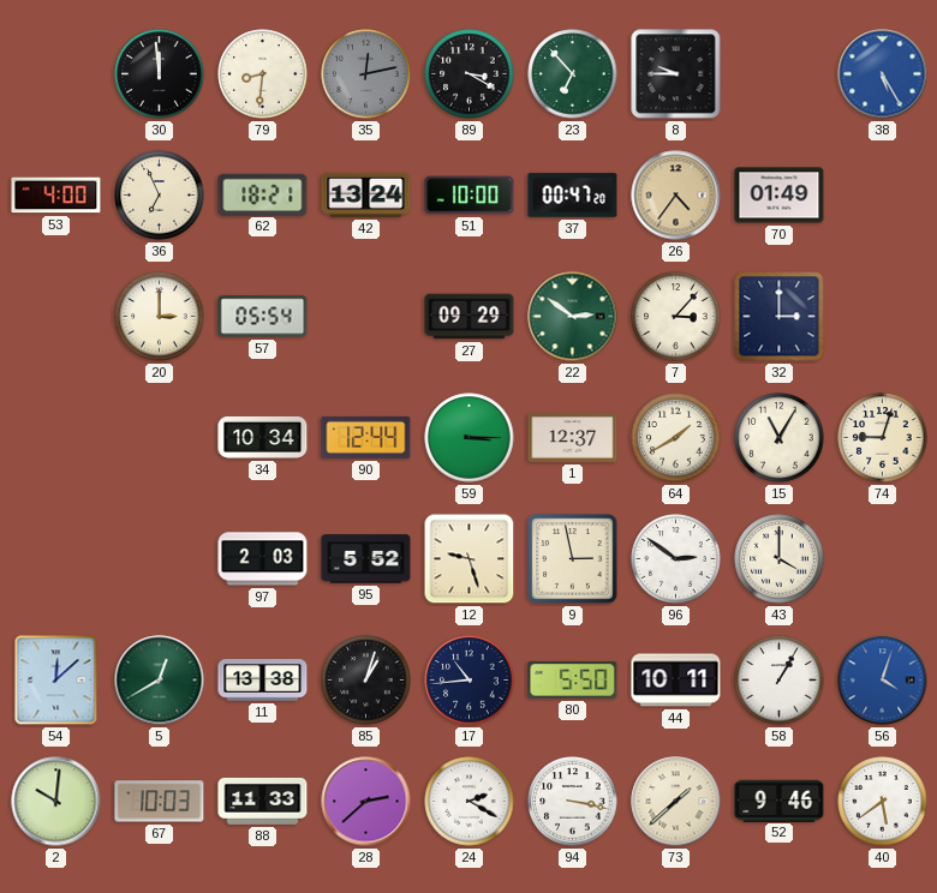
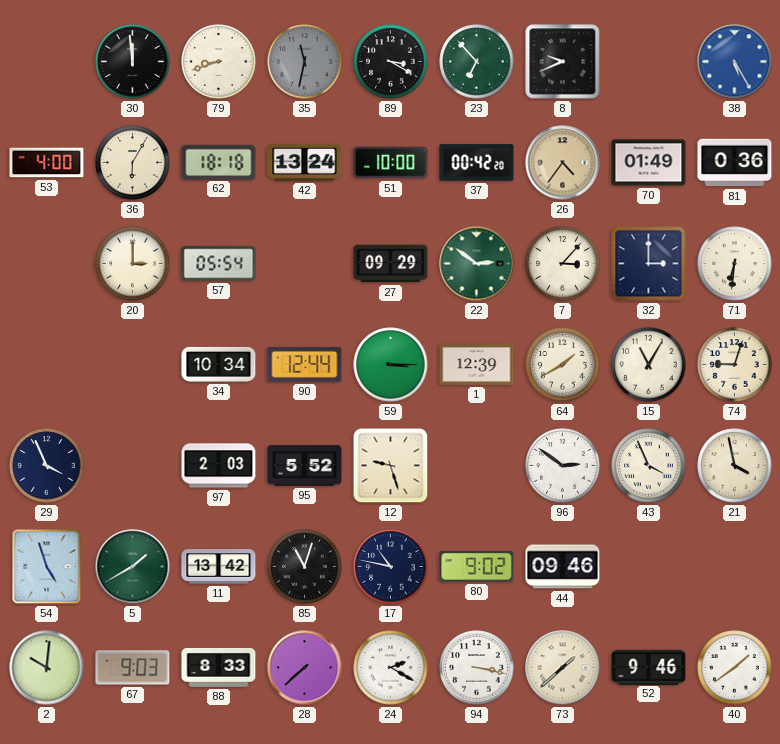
79: 8:31 -> 8:42
35: 12:13 -> 11:32
8: 9:45 -> 9:41
36: 6:56 -> 6:05
62: 18:21 -> 18:18
37: 00:47 -> 00:42
81: none -> 0:36
71: none -> 6:31
1: 12:37 -> 12:39
29: none -> 3:56
9: 2:58 -> none
43: 4:00 -> 3:56
21: none -> 3:58
54: 12:08 -> 4:57
5: 12:40 -> 1:40
11: 13:38 -> 13:42
85: 1:03 -> 11:03
17: 10:44 -> 10:47
80: 5:50 -> 9:02
44: 10:11 -> 09:46
58: 1:05 -> none
56: 4:03 -> none
67: 10:03 -> 9:03
88: 11:33 -> 8:33
28: 2:38 -> 7:38
40: 5:39 -> 1:39
